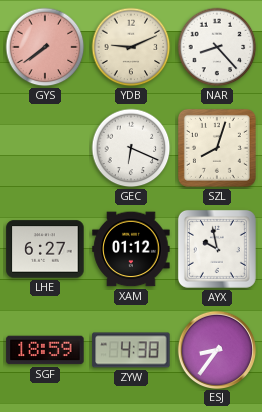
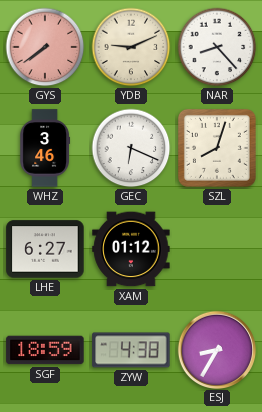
WHZ: none -> 3:46
AYX: 9:58 -> none
ESJ: 8:36 -> 8:35
